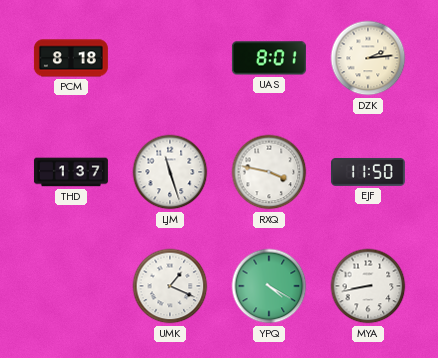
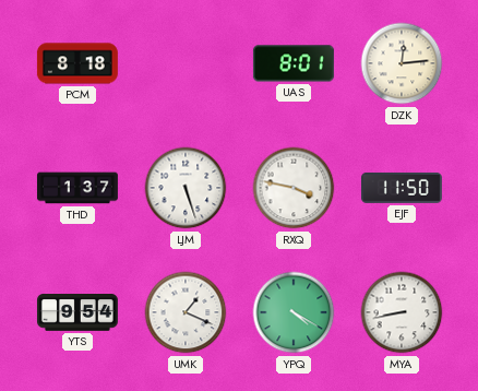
DZK: 2:14 -> 12:14
LJM: 11:27 -> 5:27
YTS: none -> 9:54
